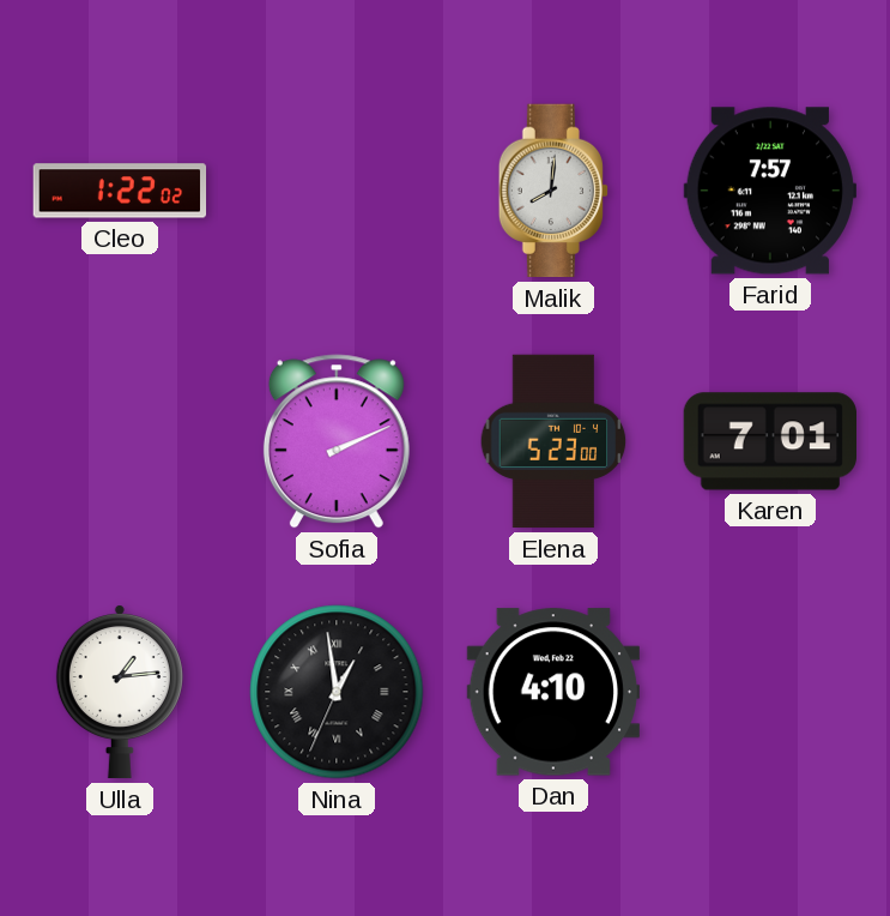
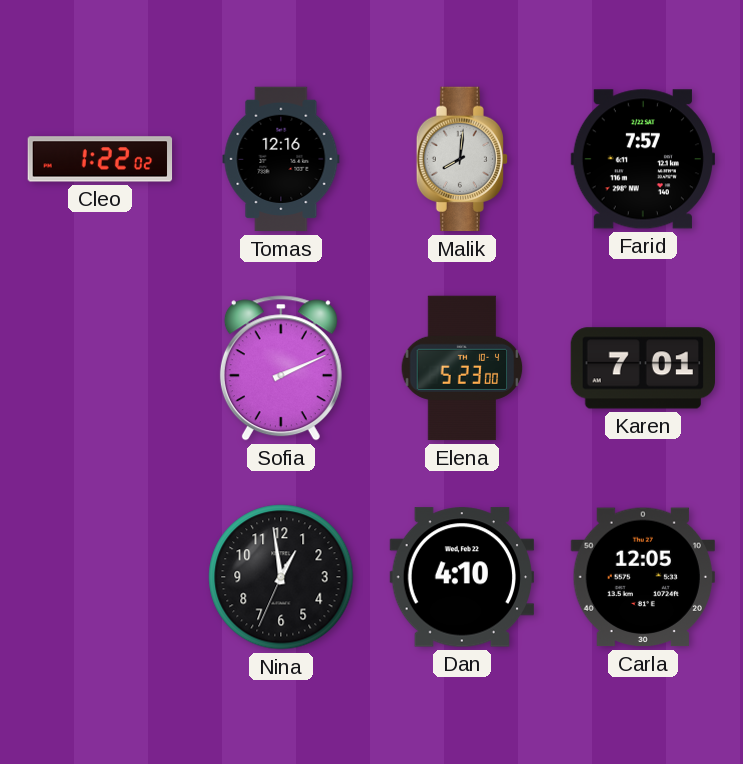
Tomas: none -> 12:16
Ulla: 1:14 -> none
Nina numerals: Roman -> Arabic
Carla: none -> 12:05
